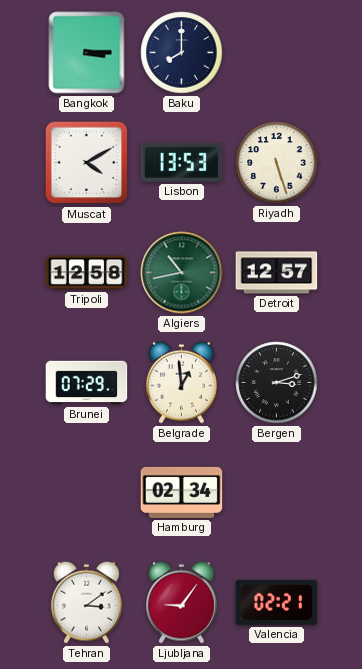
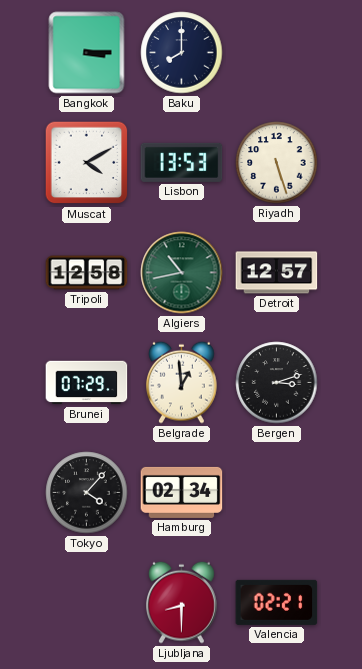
Tokyo: none -> 4:07
Tehran: 3:09 -> none
Ljubljana: 9:06 -> 8:30
